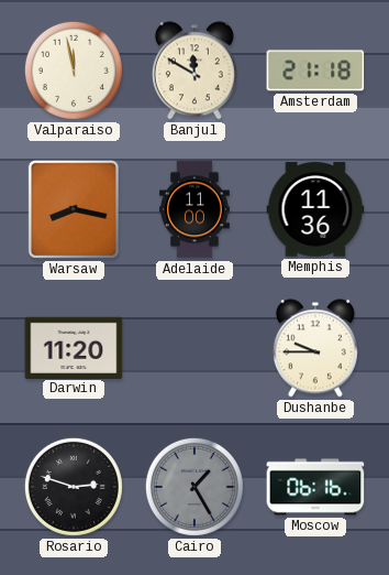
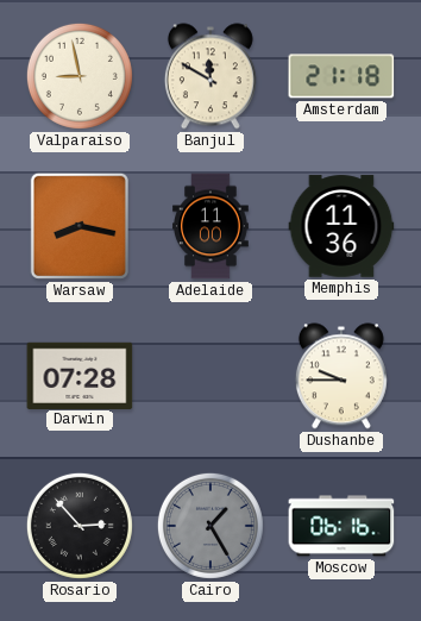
Valparaiso: 11:58 -> 8:58
Darwin: 11:20 -> 07:28
Rosario: 2:48 -> 2:53
